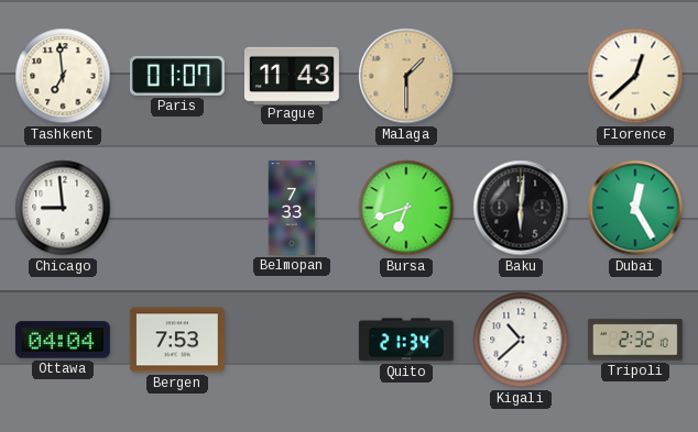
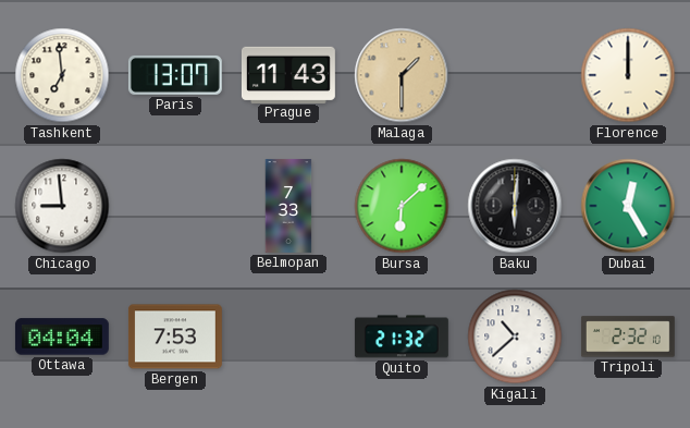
Paris: 01:07 -> 13:07
Florence: 12:38 -> 12:00
Bursa: 6:42 -> 6:08
Quito: 21:34 -> 21:32
